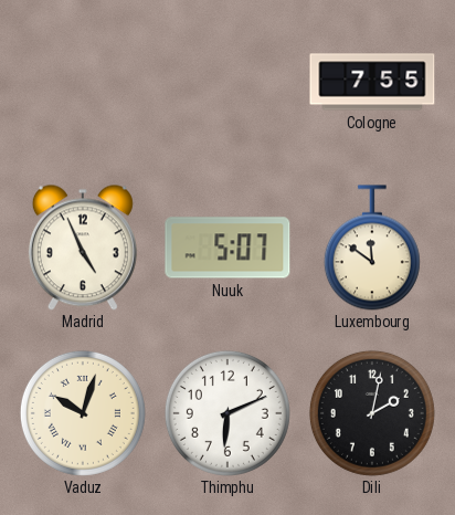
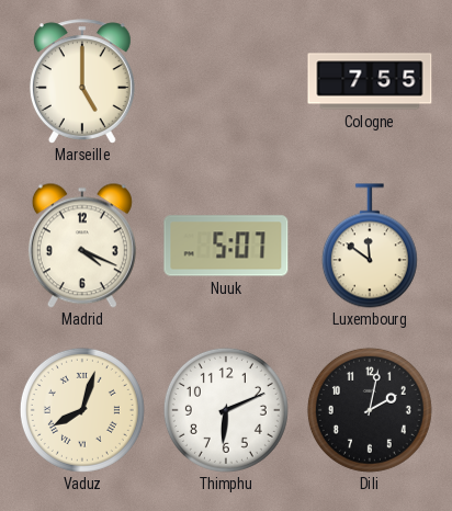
Marseille: none -> 5:00
Madrid: 4:56 -> 4:19
Vaduz: 10:03 -> 8:03
